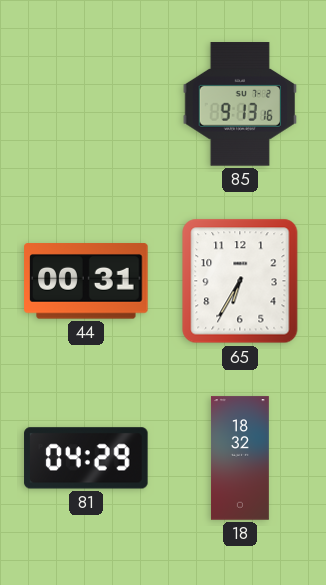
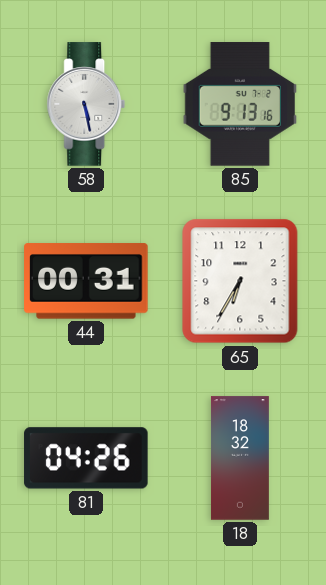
58: none -> 5:28
81: 04:29 -> 04:26
